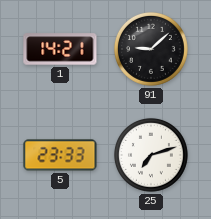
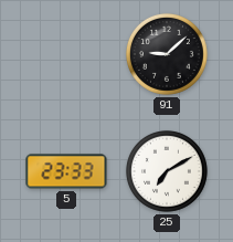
1: 14:21 -> none
25: 7:12 -> 7:10
